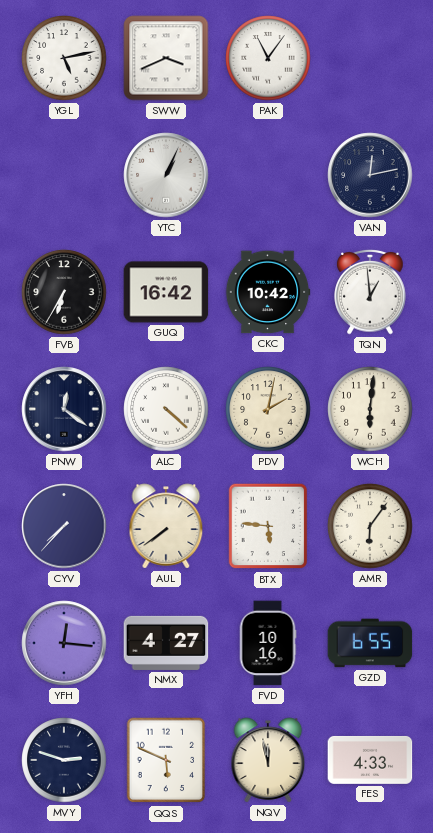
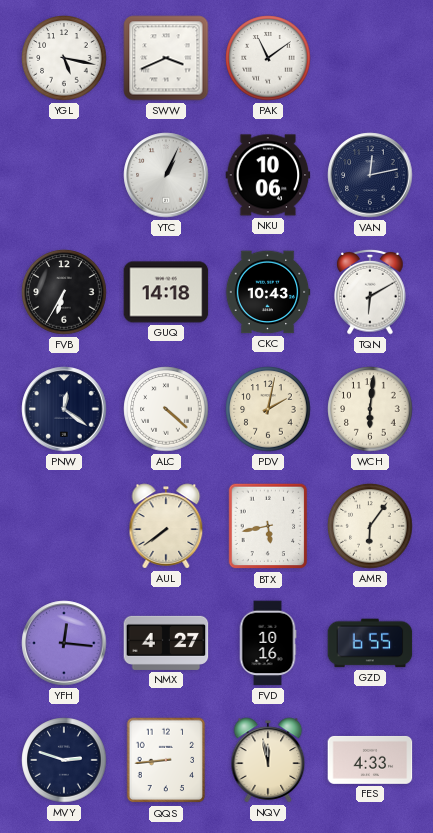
YGL: 5:13 -> 5:17
PAK: 11:06 -> 11:09
NKU: none -> 10:06
GUQ: 16:42 -> 14:18
CKC: 10:42 -> 10:43
TQN: 12:59 -> 6:10
CYV: 7:37 -> none
BTX: 5:46 -> 5:43
QQS: 5:49 -> 8:44
